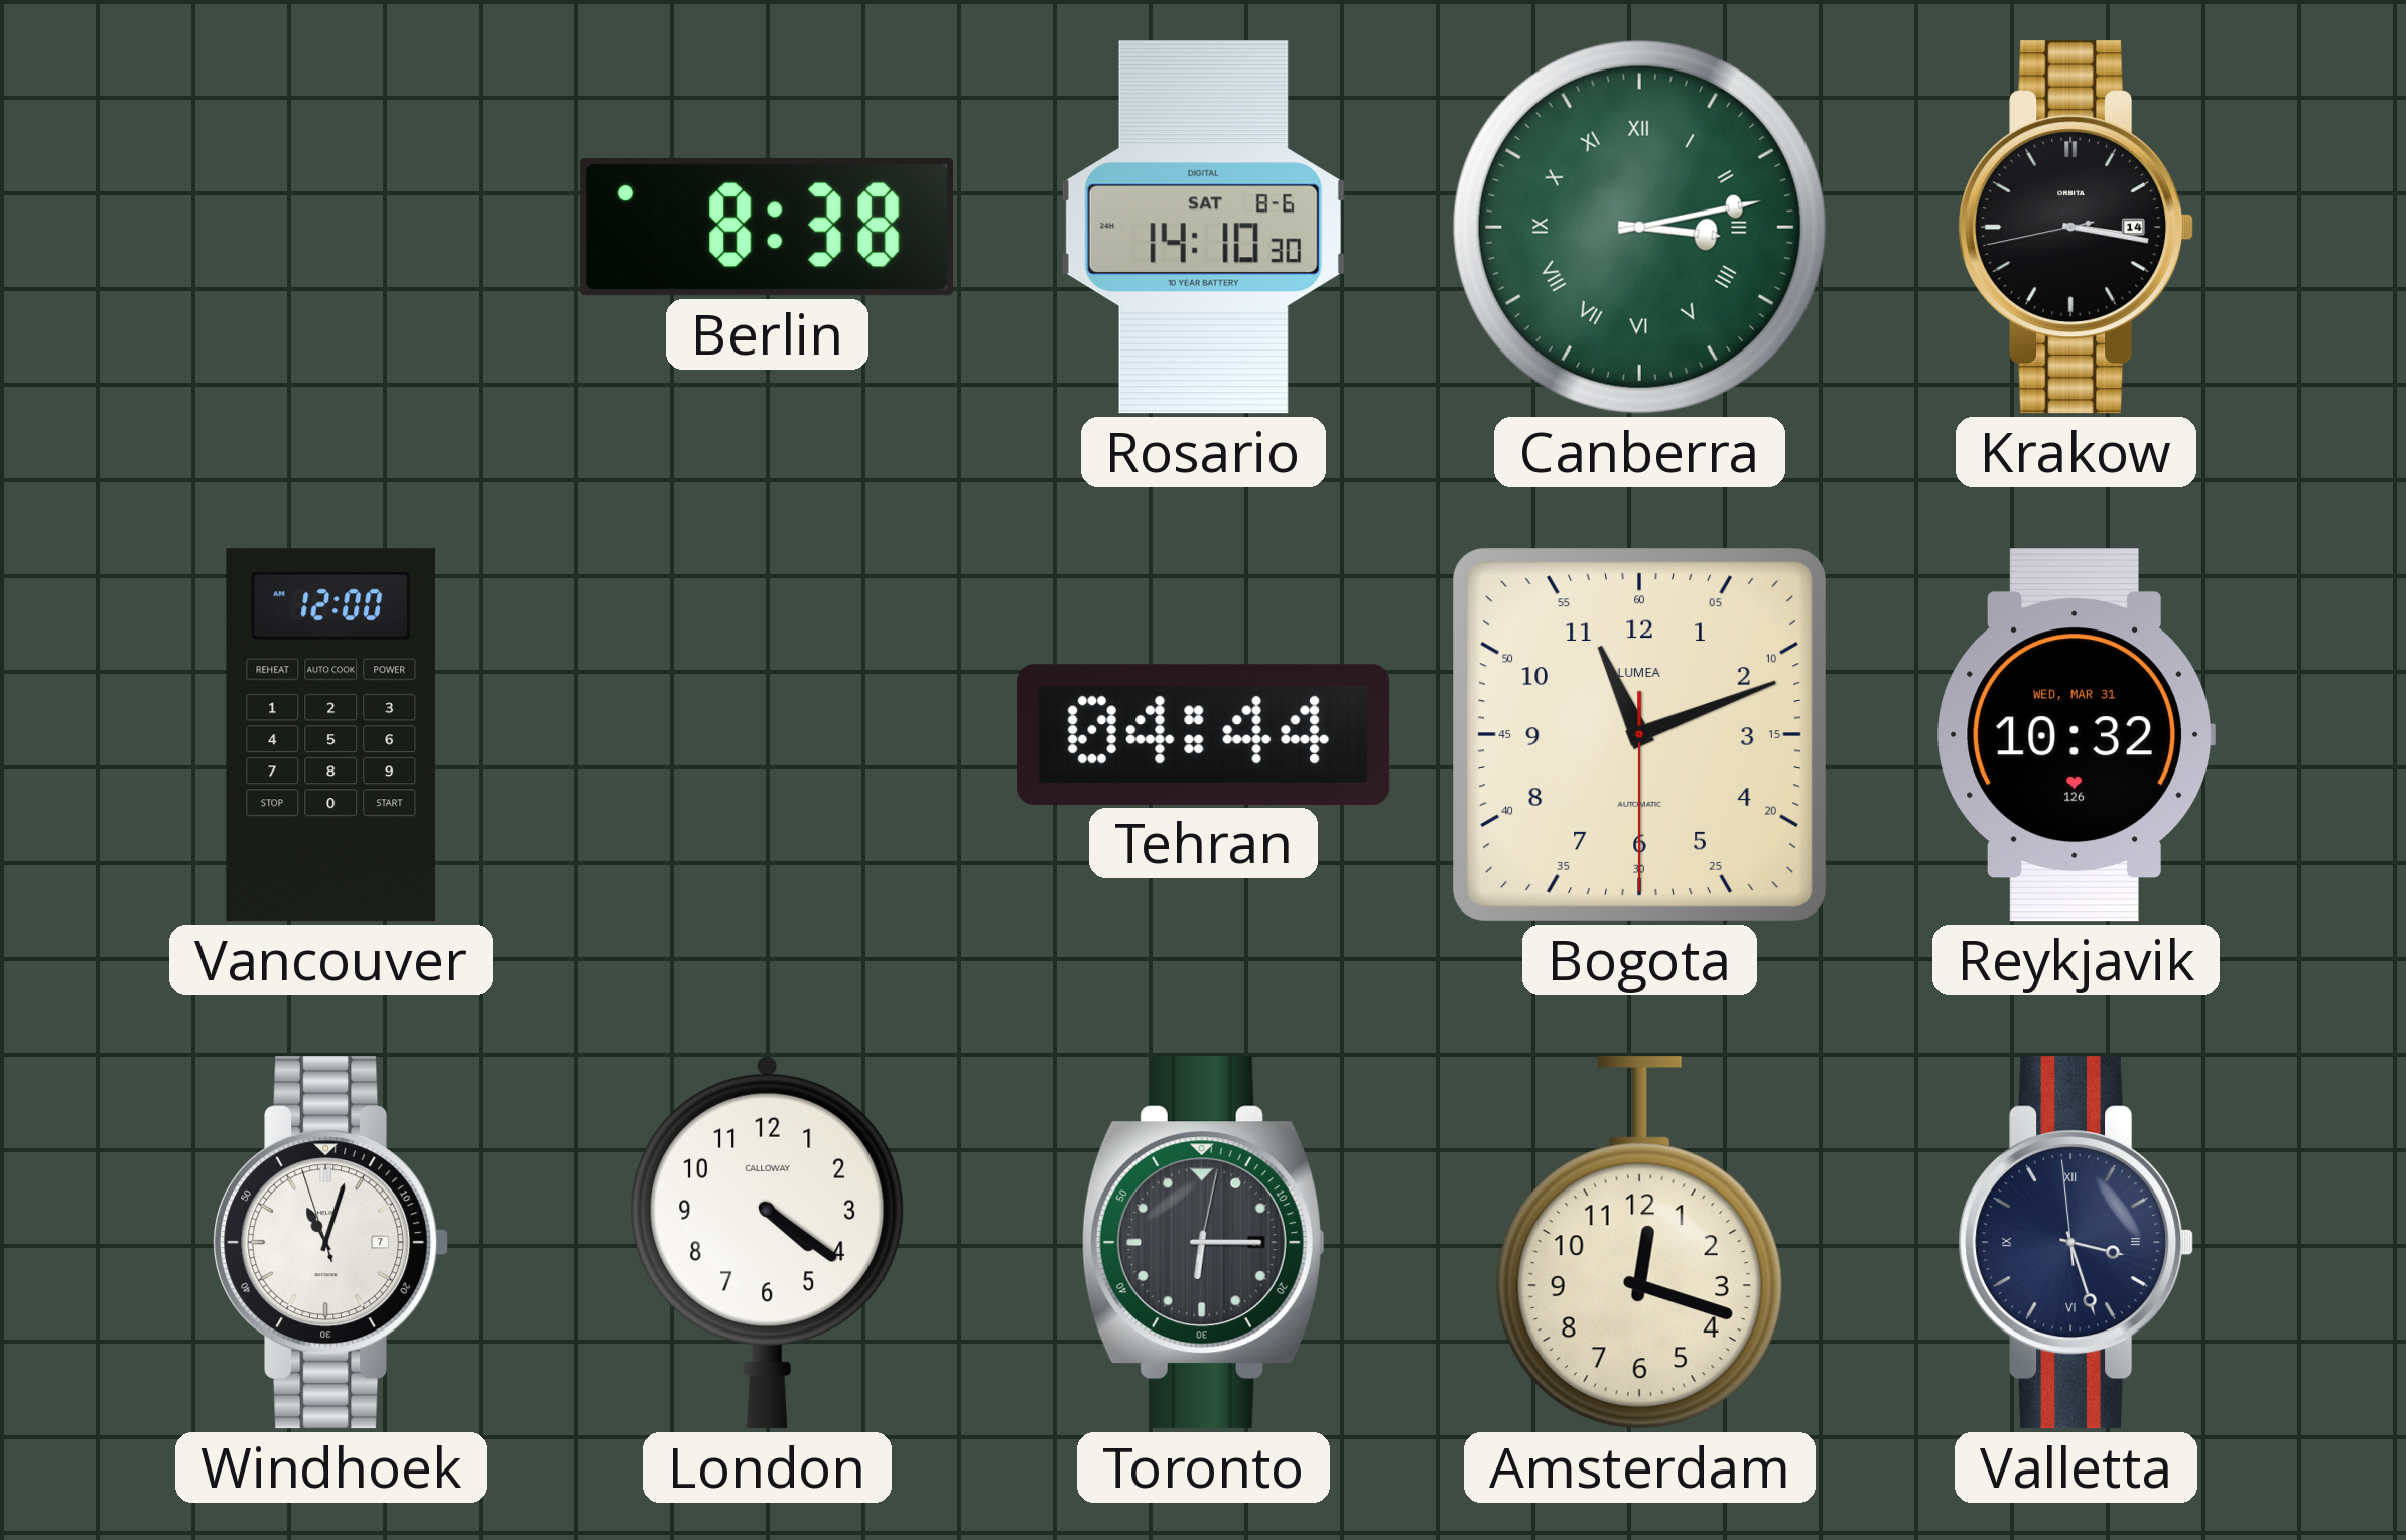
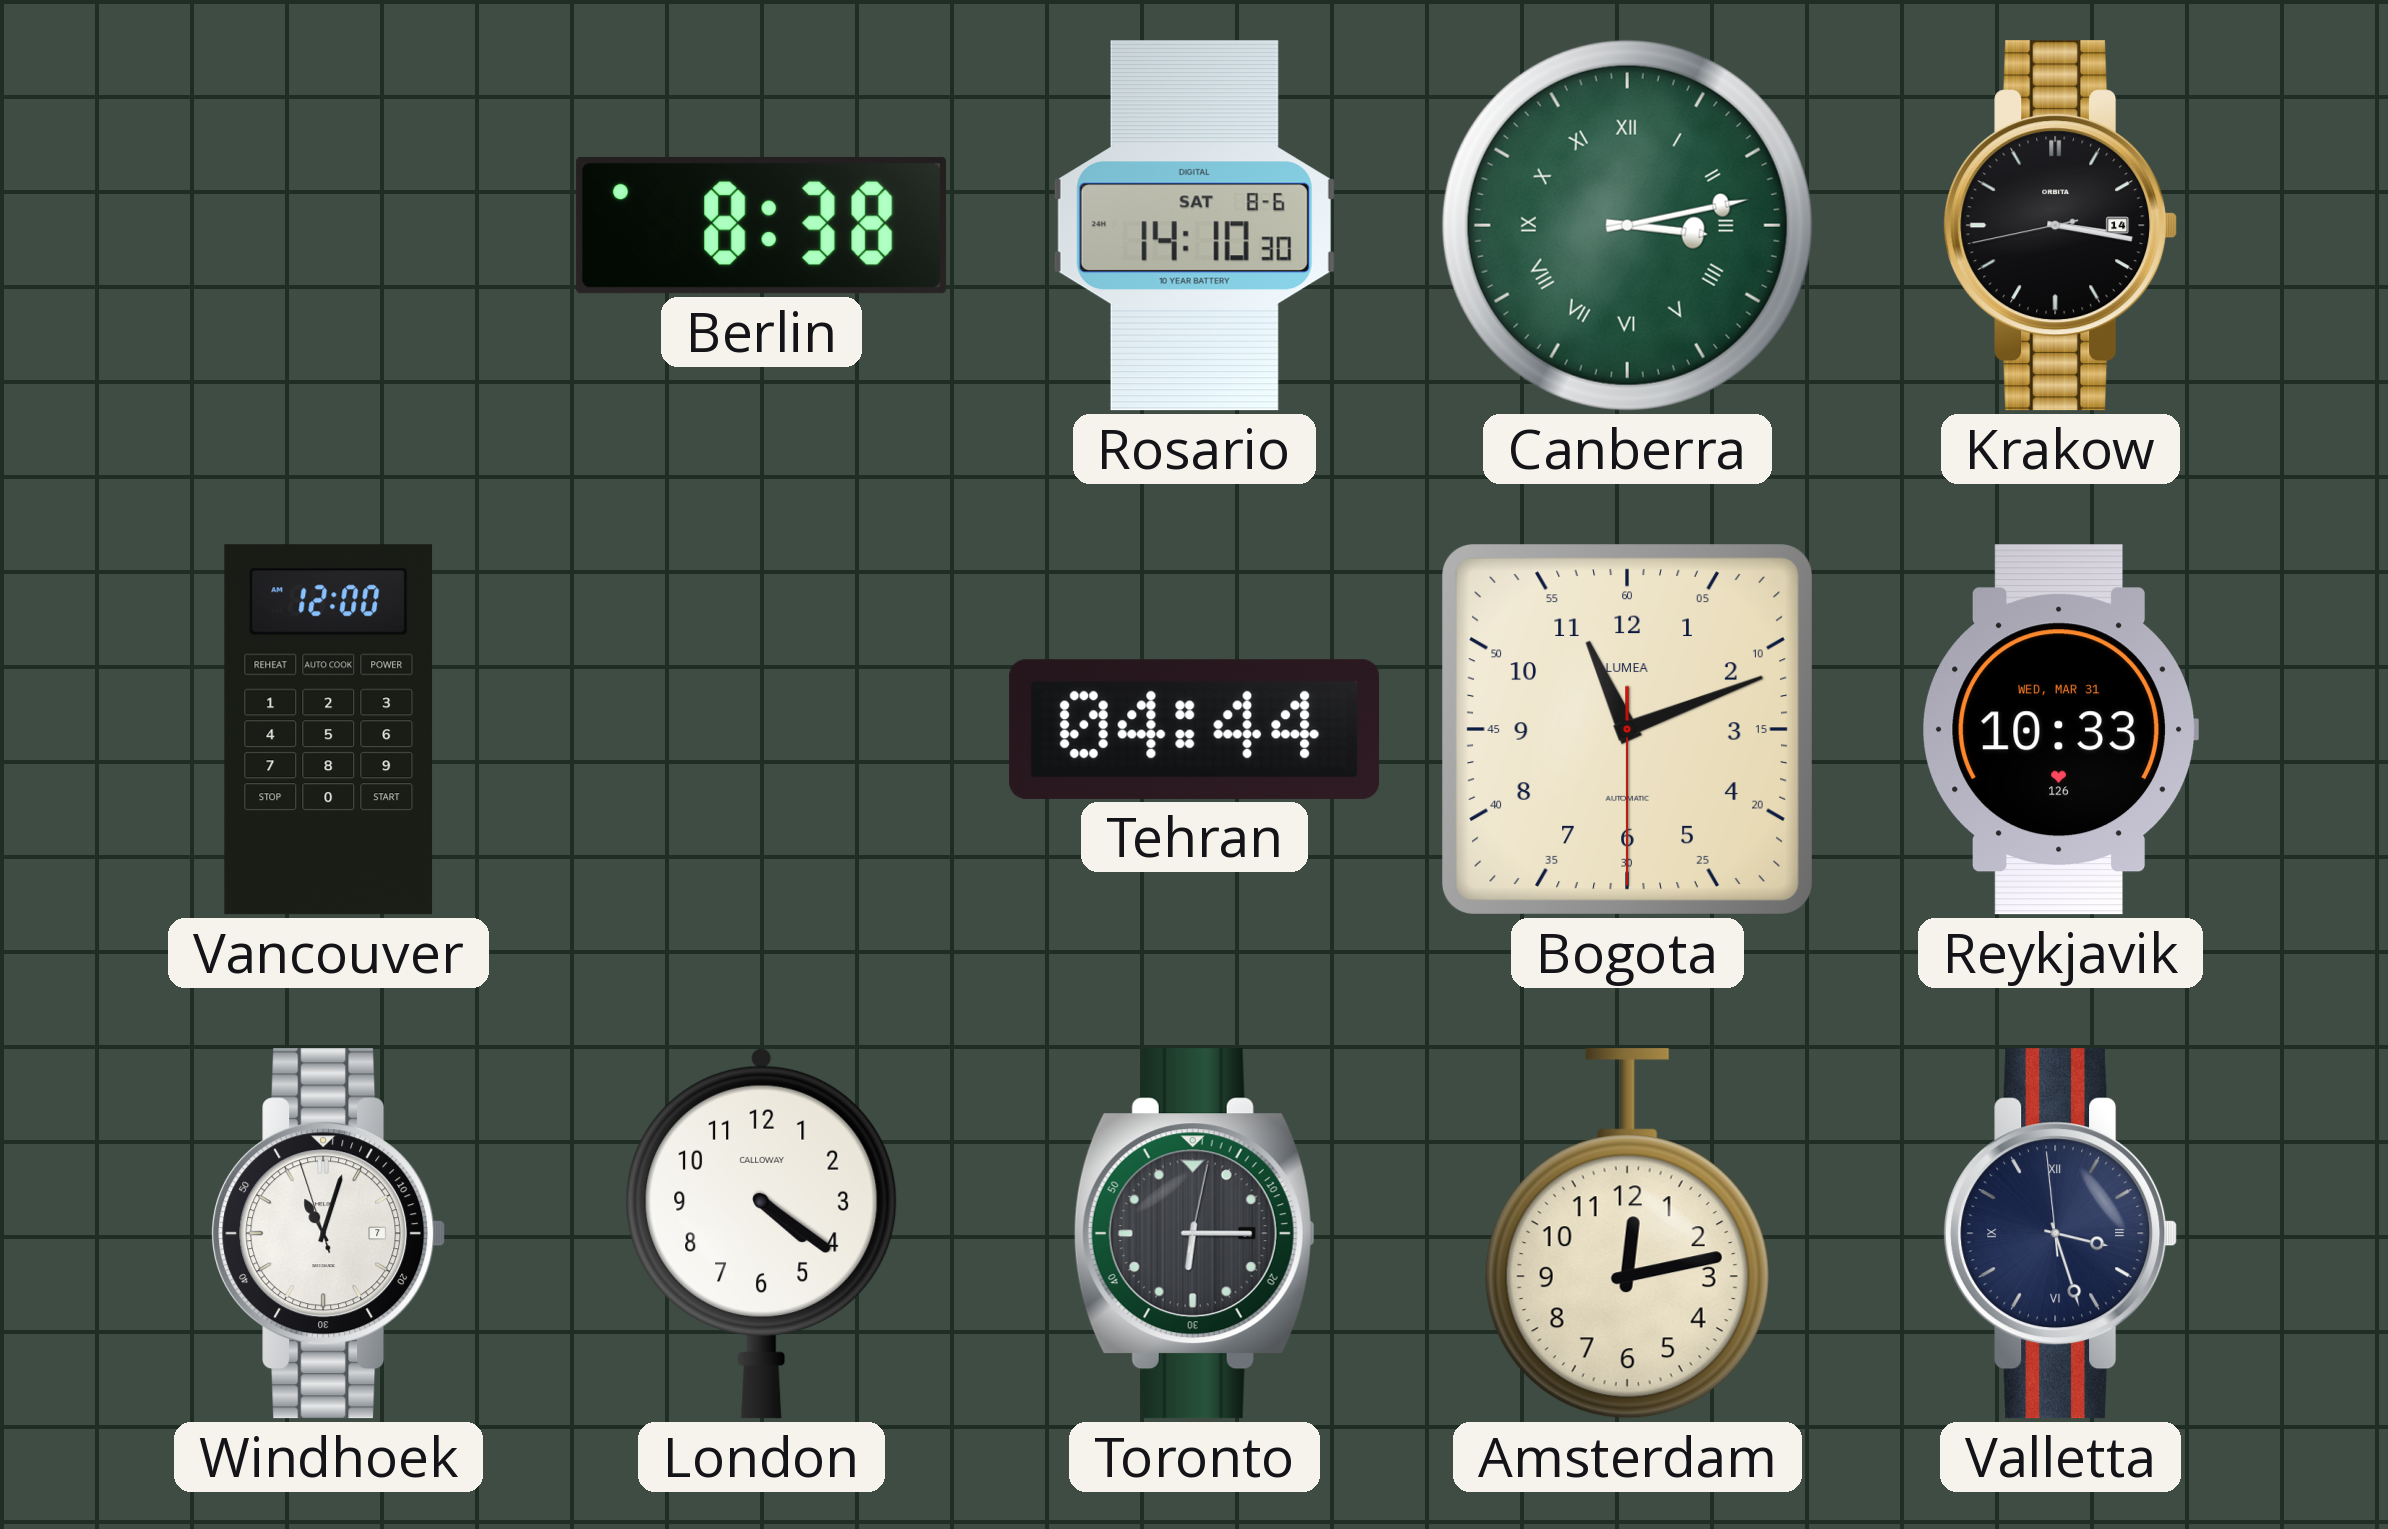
Reykjavik: 10:32 -> 10:33
Amsterdam: 12:18 -> 12:13
